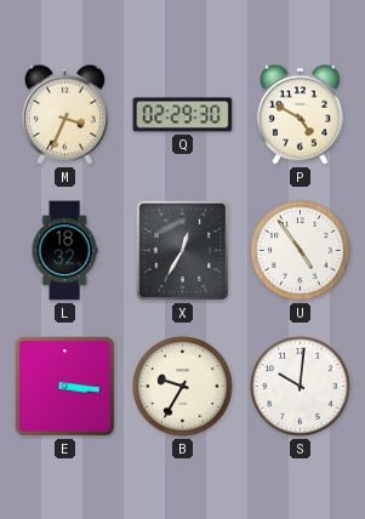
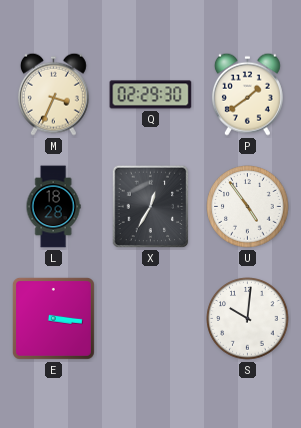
P: 4:50 -> 1:39
L: 18:32 -> 18:28
B: 9:35 -> none
